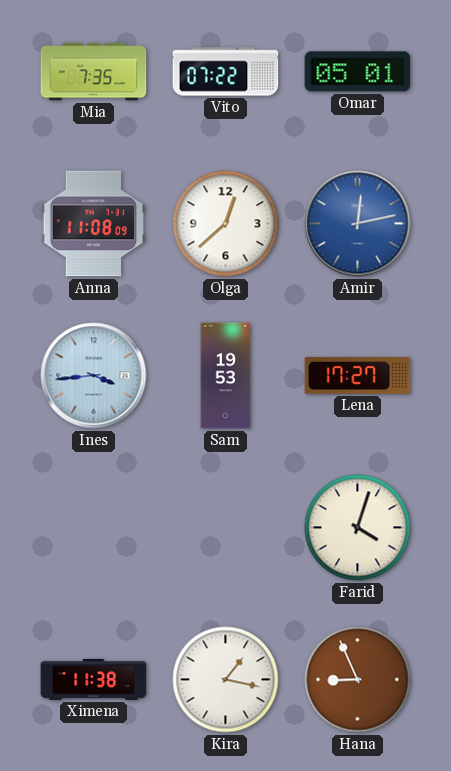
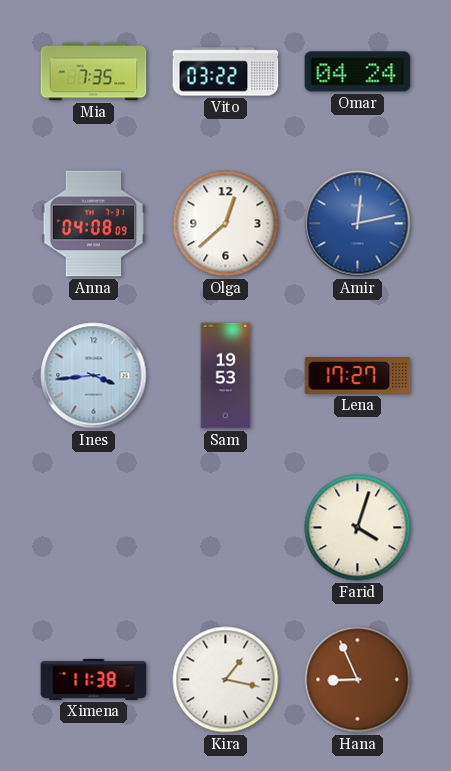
Vito: 07:22 -> 03:22
Omar: 05:01 -> 04:24
Anna: 11:08 -> 04:08
